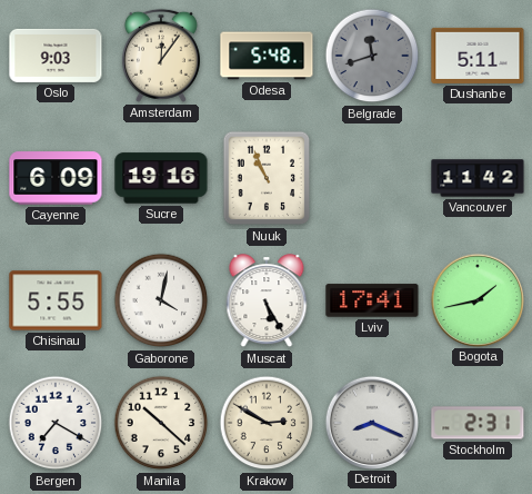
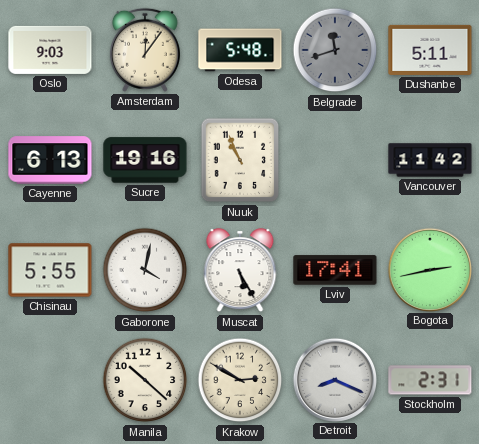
Cayenne: 6:09 -> 6:13
Bogota: 1:43 -> 2:43
Bergen: 7:20 -> none
